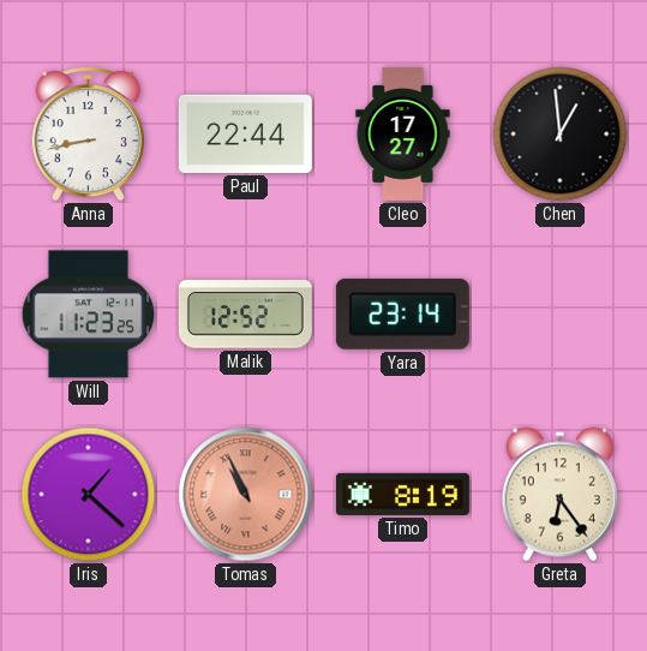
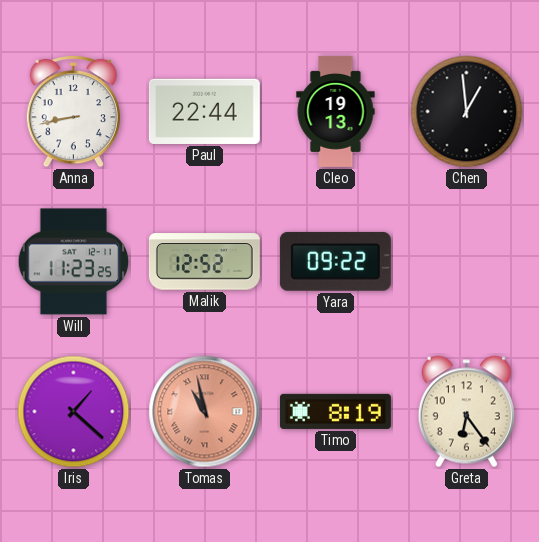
Cleo: 17:27 -> 19:13
Yara: 23:14 -> 09:22
Tomas: 10:56 -> 10:58
